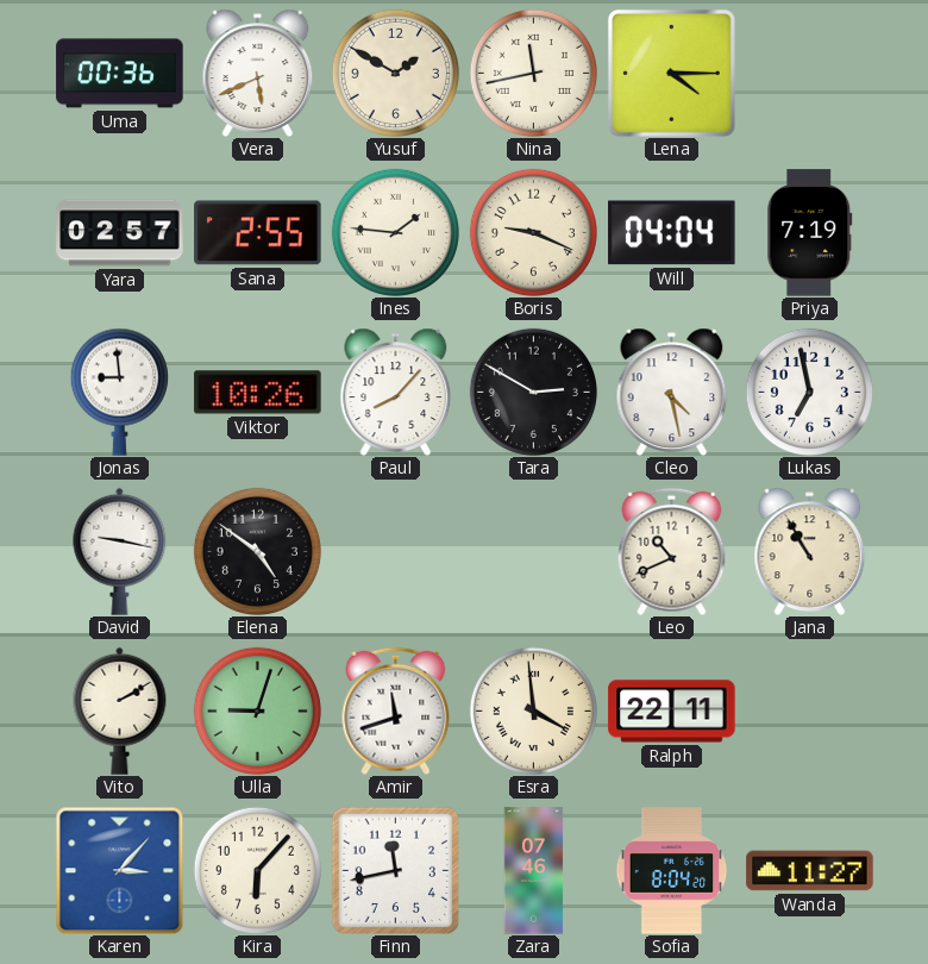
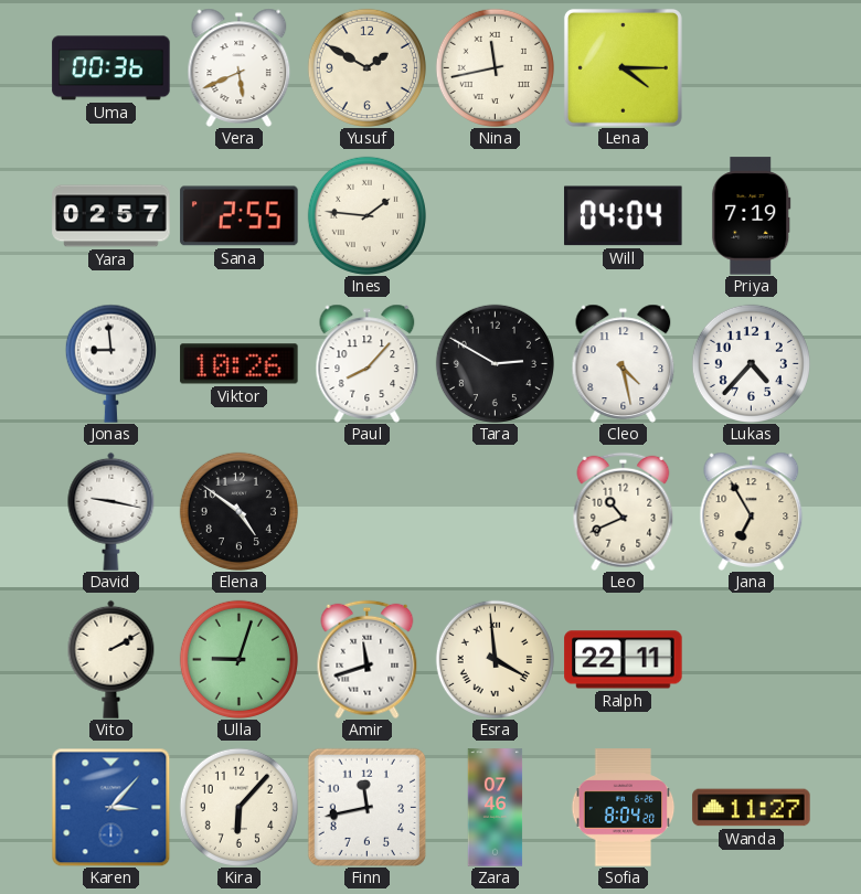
Boris: 9:19 -> none
Lukas: 6:58 -> 4:37
Jana: 10:55 -> 6:55
